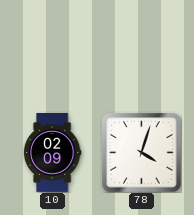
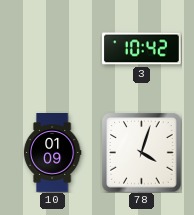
3: none -> 10:42
10: 02:09 -> 01:09
